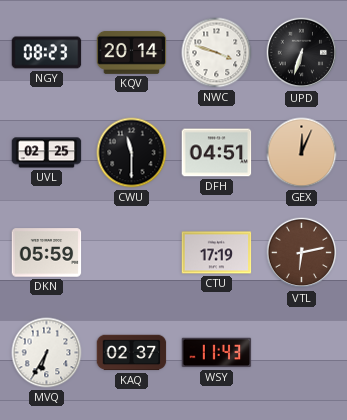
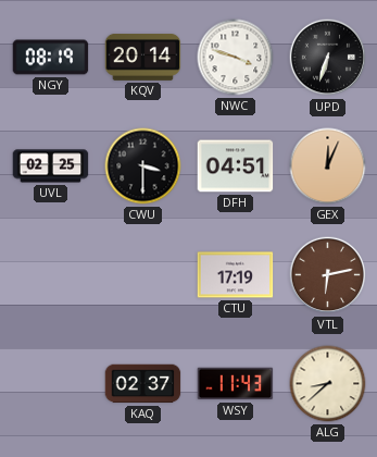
NGY: 08:23 -> 08:19
CWU: 11:30 -> 3:30
DKN: 05:59 -> none
MVQ: 6:35 -> none
ALG: none -> 8:38
